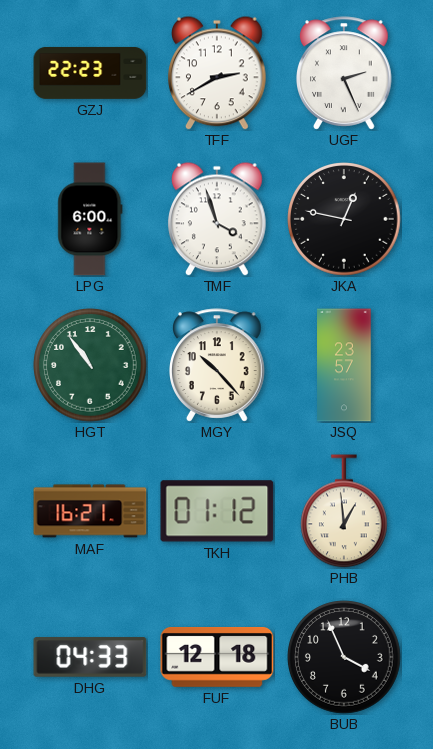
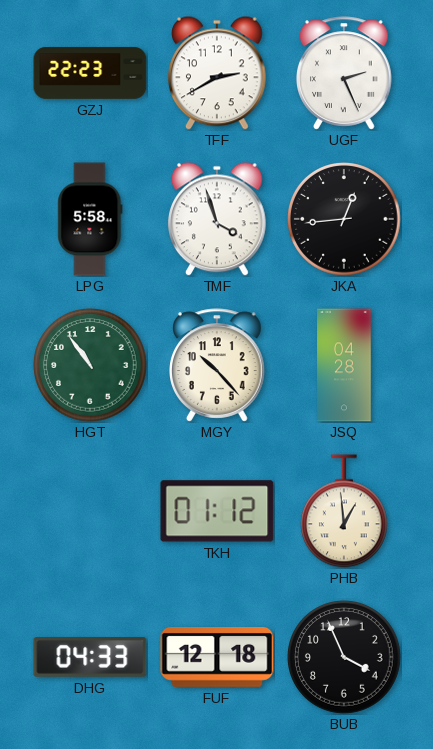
LPG: 6:00 -> 5:58
JKA: 12:47 -> 12:44
JSQ: 23:57 -> 04:28
MAF: 16:21 -> none
